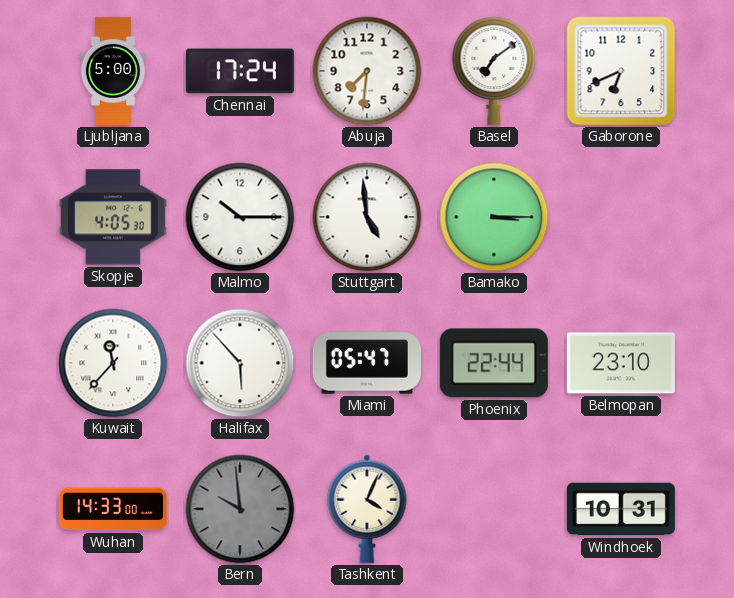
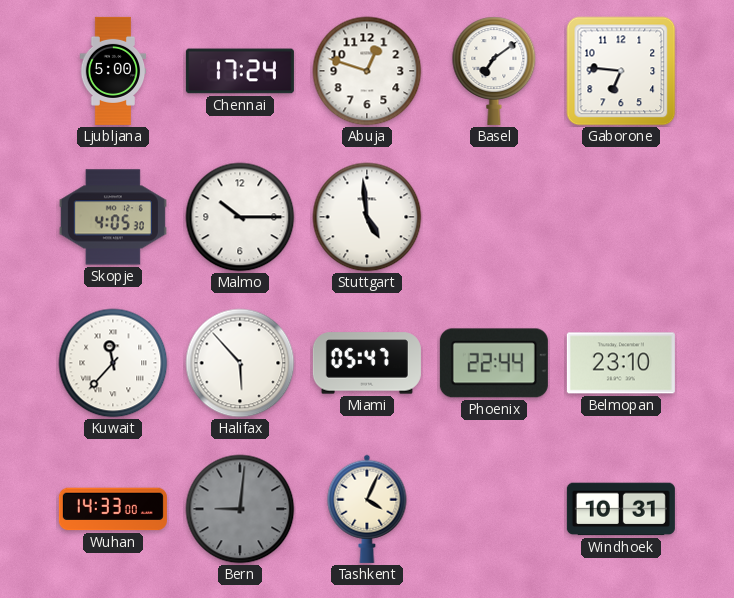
Abuja: 7:31 -> 12:48
Gaborone: 6:41 -> 6:46
Bamako: 3:15 -> none
Bern: 9:59 -> 9:01
